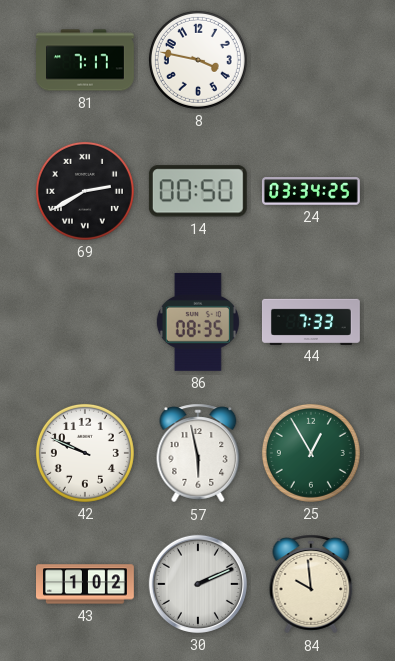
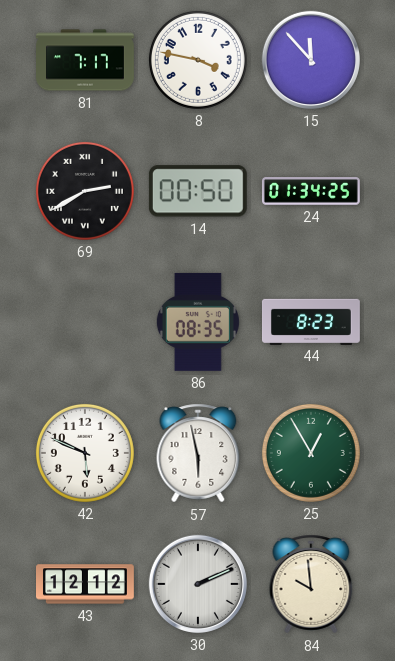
15: none -> 11:53
24: 03:34 -> 01:34
44: 7:33 -> 8:23
42: 9:49 -> 5:49
43: 1:02 -> 12:12
